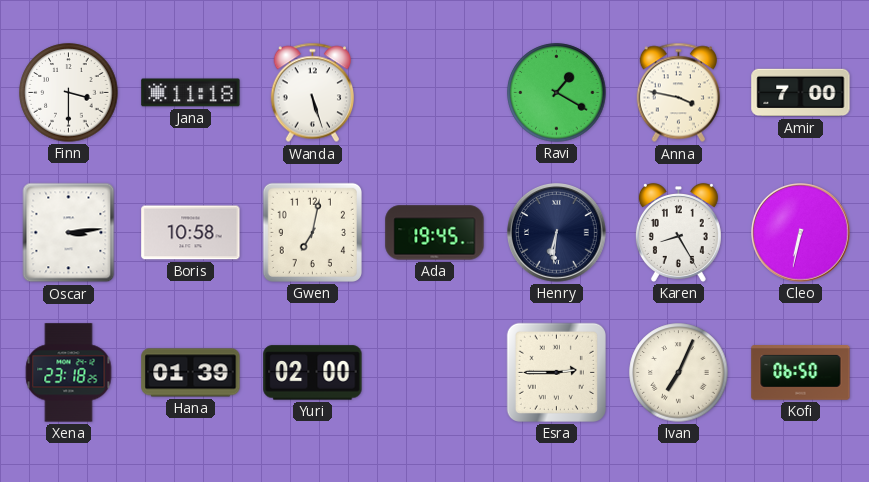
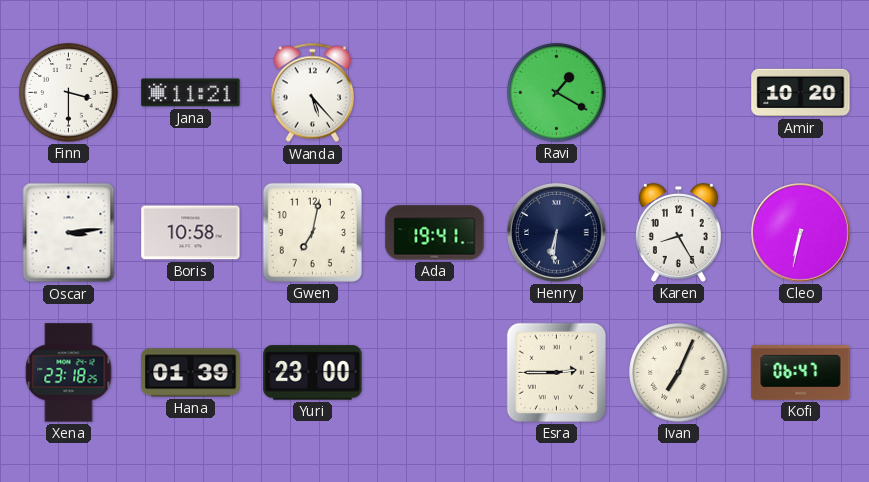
Jana: 11:18 -> 11:21
Wanda: 5:27 -> 5:23
Anna: 3:47 -> none
Amir: 7:00 -> 10:20
Ada: 19:45 -> 19:41
Yuri: 02:00 -> 23:00
Kofi: 06:50 -> 06:47
